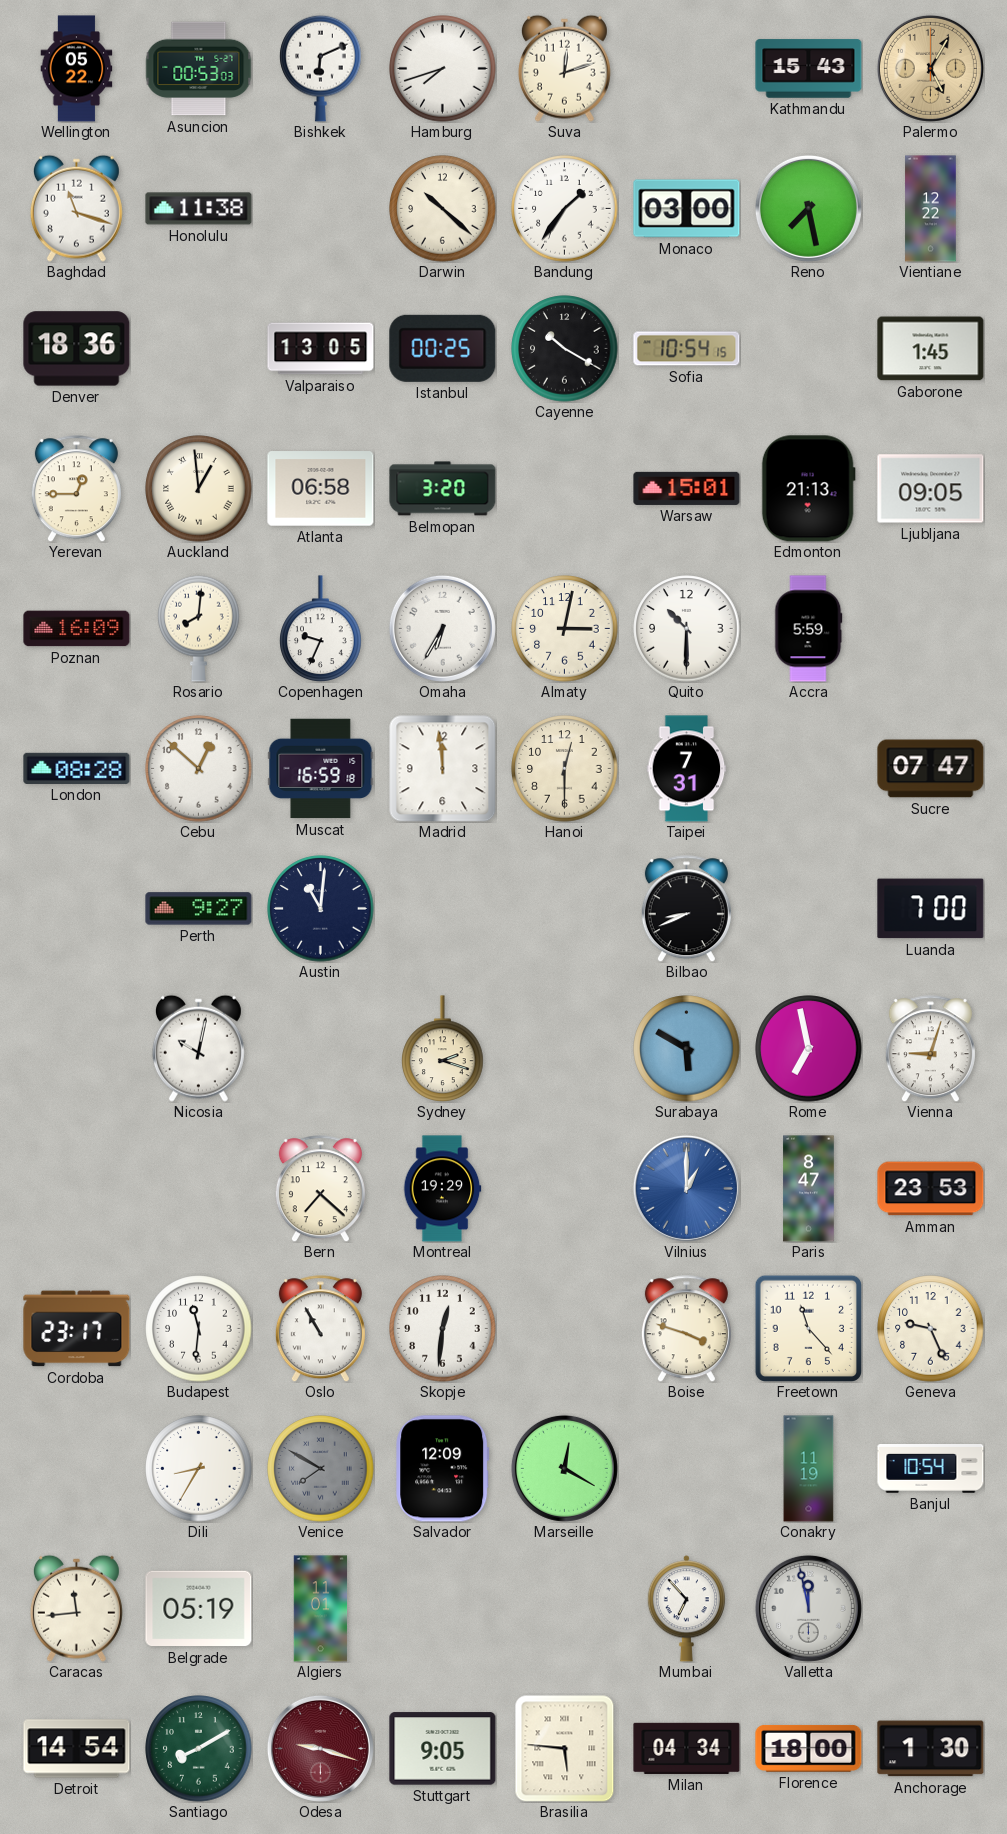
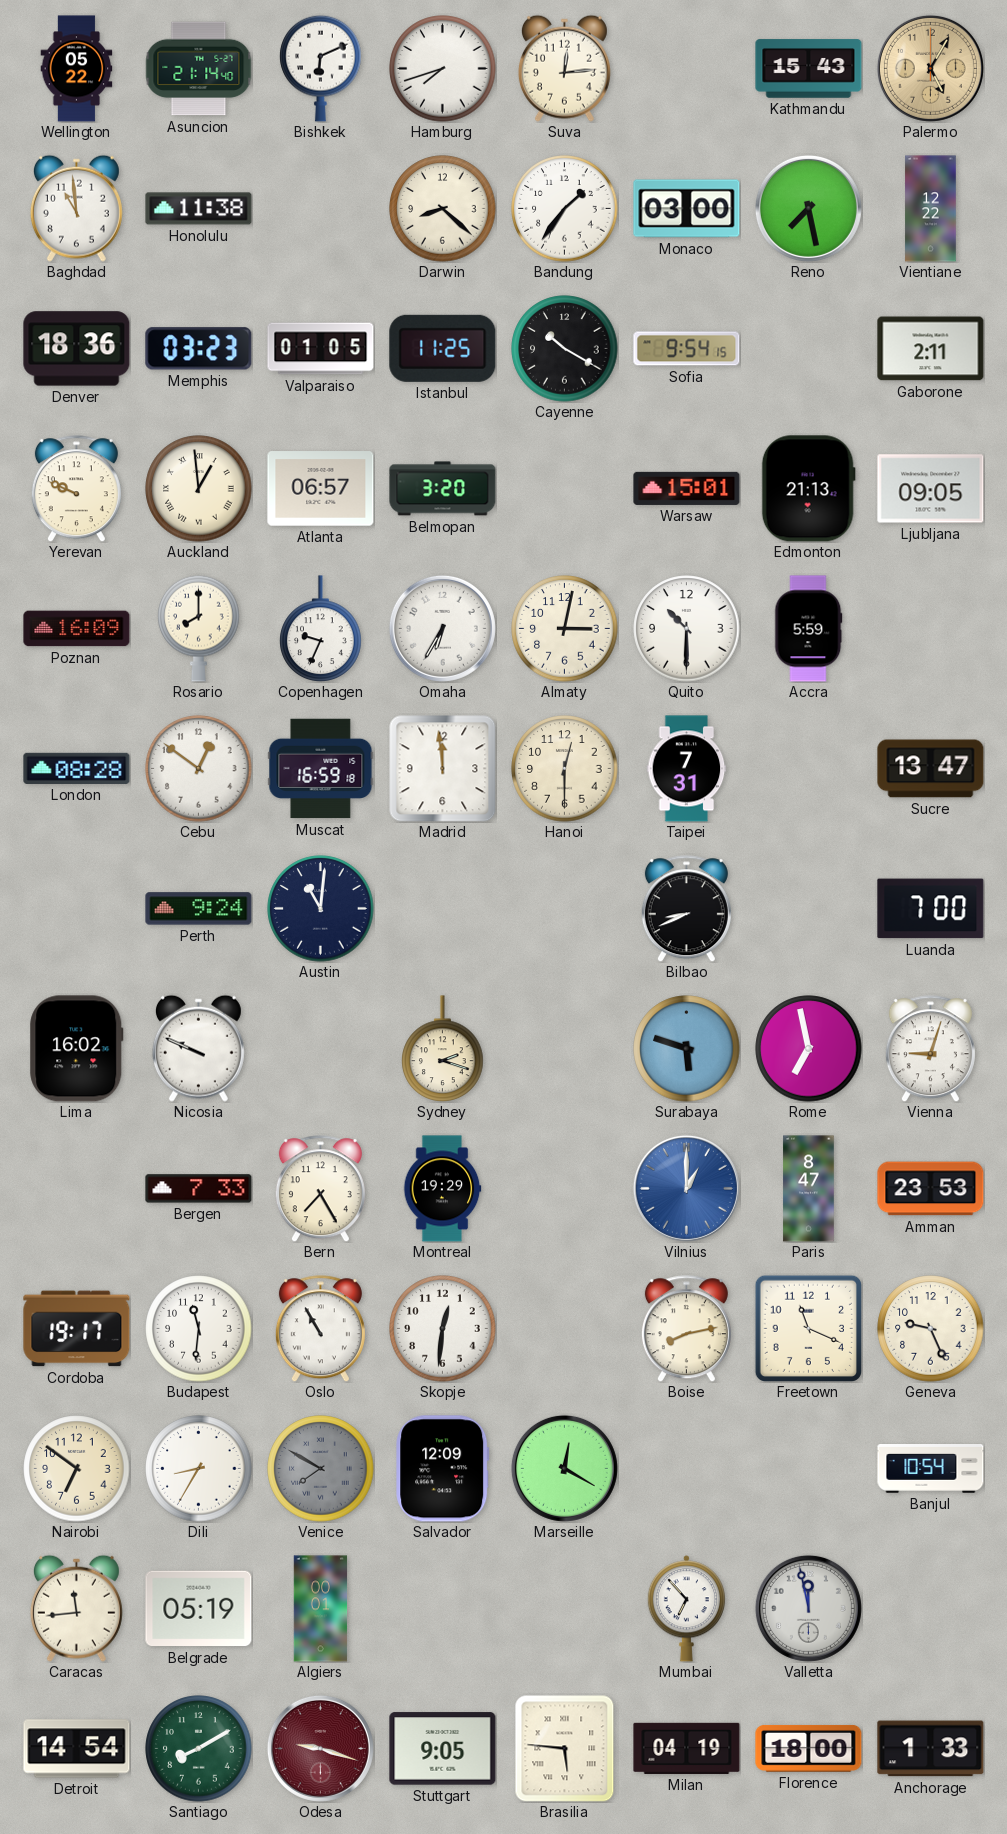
Asuncion: 00:53 -> 21:14
Suva: 12:12 -> 12:14
Baghdad: 11:18 -> 10:59
Darwin: 10:22 -> 8:22
Memphis: none -> 03:23
Valparaiso: 13:05 -> 01:05
Istanbul: 00:25 -> 11:25
Sofia: 10:54 -> 9:54
Gaborone: 1:45 -> 2:11
Yerevan: 12:45 -> 9:49
Atlanta: 06:58 -> 06:57
Rosario: 8:01 -> 8:00
Cebu: 12:52 -> 12:51
Sucre: 07:47 -> 13:47
Perth: 9:27 -> 9:24
Lima: none -> 16:02
Nicosia: 10:02 -> 9:49
Surabaya: 5:50 -> 5:48
Bergen: none -> 7:33
Bern: 7:22 -> 7:25
Cordoba: 23:17 -> 19:17
Boise: 3:48 -> 8:13
Freetown: 11:23 -> 11:19
Nairobi: none -> 6:51
Conakry: 11:19 -> none
Algiers: 11:01 -> 00:01
Milan: 04:34 -> 04:19
Anchorage: 1:30 -> 1:33
